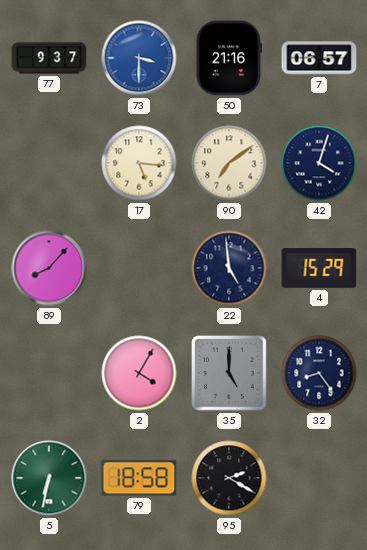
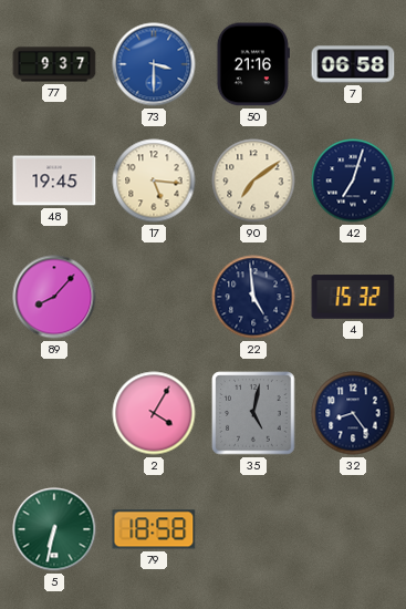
7: 06:57 -> 06:58
48: none -> 19:45
42: 4:03 -> 7:03
4: 15:29 -> 15:32
35: 5:00 -> 5:02
95: 2:20 -> none
